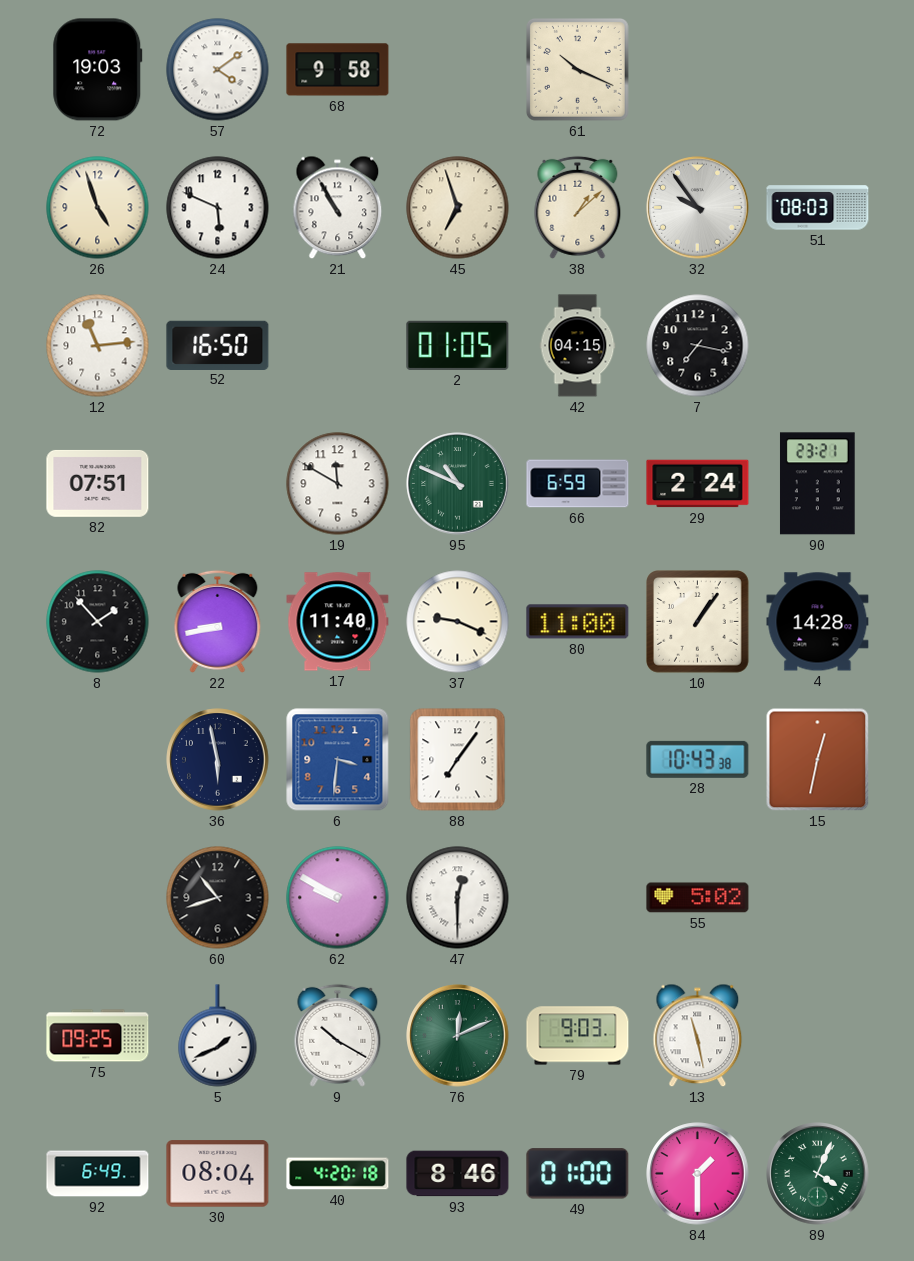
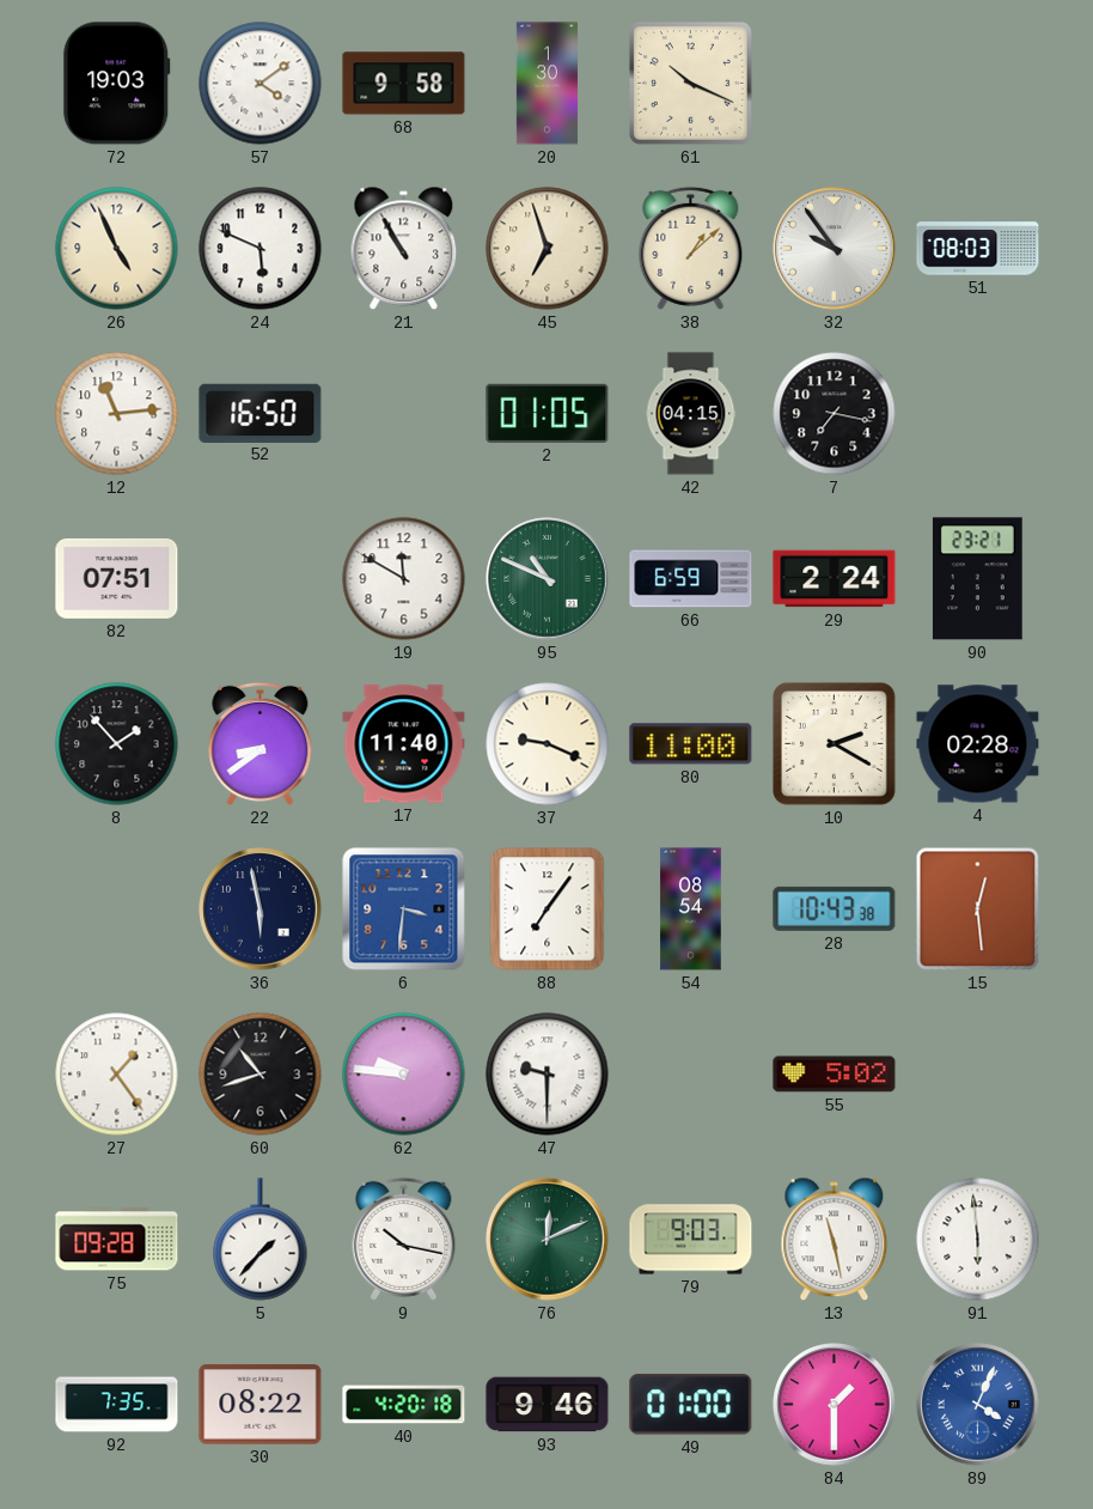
20: none -> 1:30
26: 4:57 -> 4:56
22: 8:43 -> 8:39
10: 1:06 -> 2:20
4: 14:28 -> 02:28
54: none -> 08:54
15: 12:32 -> 12:29
27: none -> 1:24
62: 9:50 -> 9:46
47: 12:30 -> 9:30
75: 09:25 -> 09:28
5: 1:41 -> 1:37
9: 10:20 -> 10:17
91: none -> 5:59
92: 6:49 -> 7:35
30: 08:04 -> 08:22
93: 8:46 -> 9:46
89 dial: green -> blue
